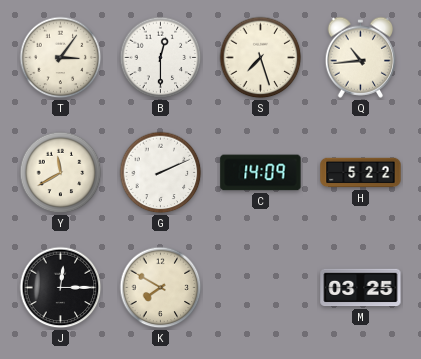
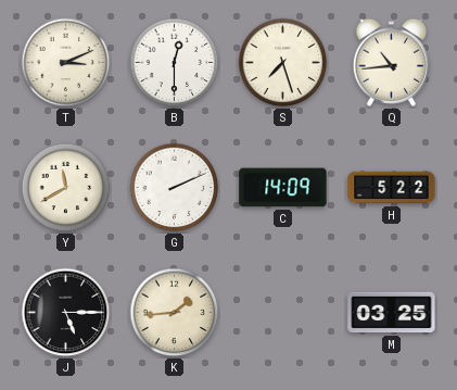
T: 3:06 -> 3:11
J: 12:15 -> 5:15
K: 7:50 -> 1:44
